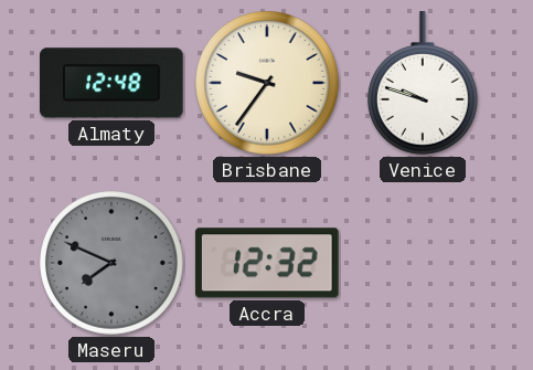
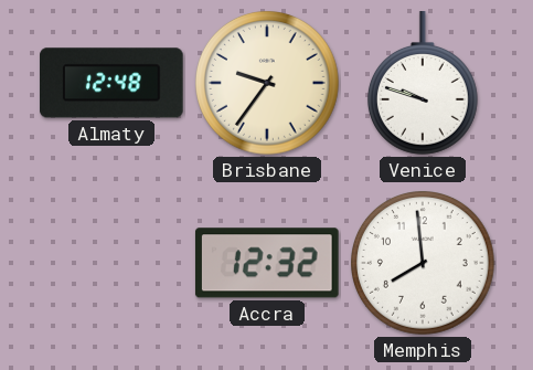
Maseru: 7:49 -> none
Memphis: none -> 7:59
